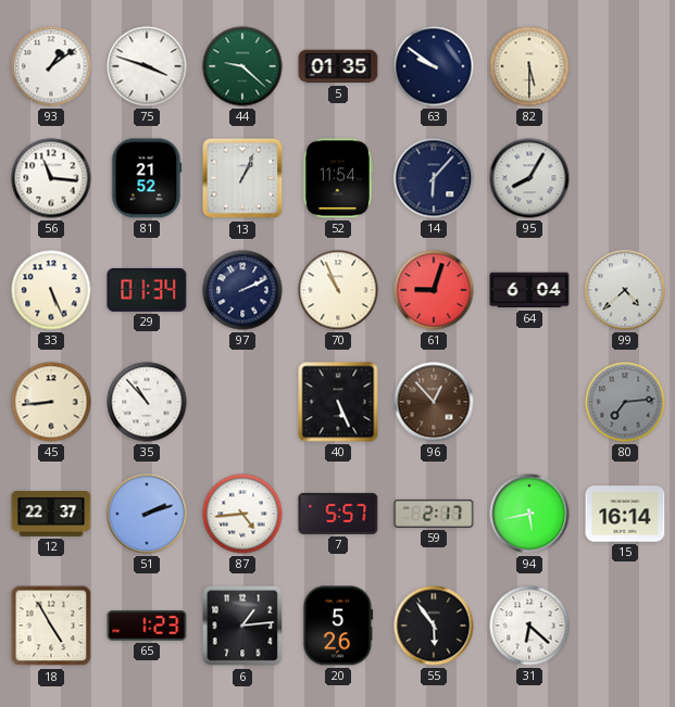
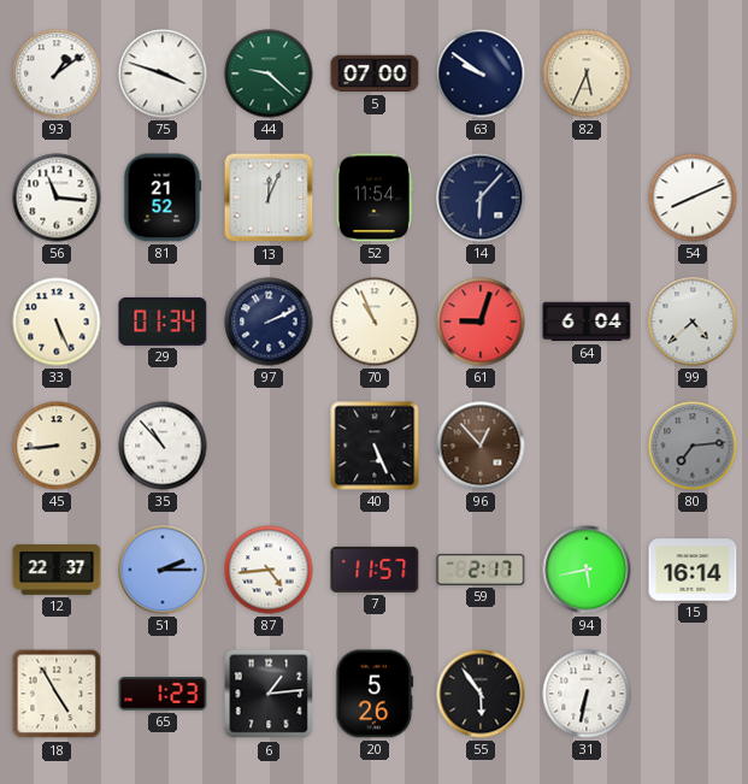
5: 01:35 -> 07:00
82: 5:30 -> 5:34
13: 1:04 -> 12:04
95: 8:05 -> none
54: none -> 8:11
51: 2:12 -> 2:15
7: 5:57 -> 11:57
31: 6:22 -> 6:32
